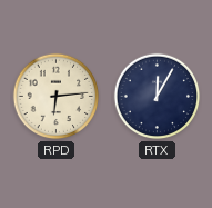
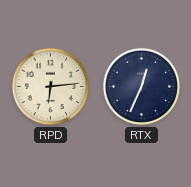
RTX: 12:05 -> 12:34
